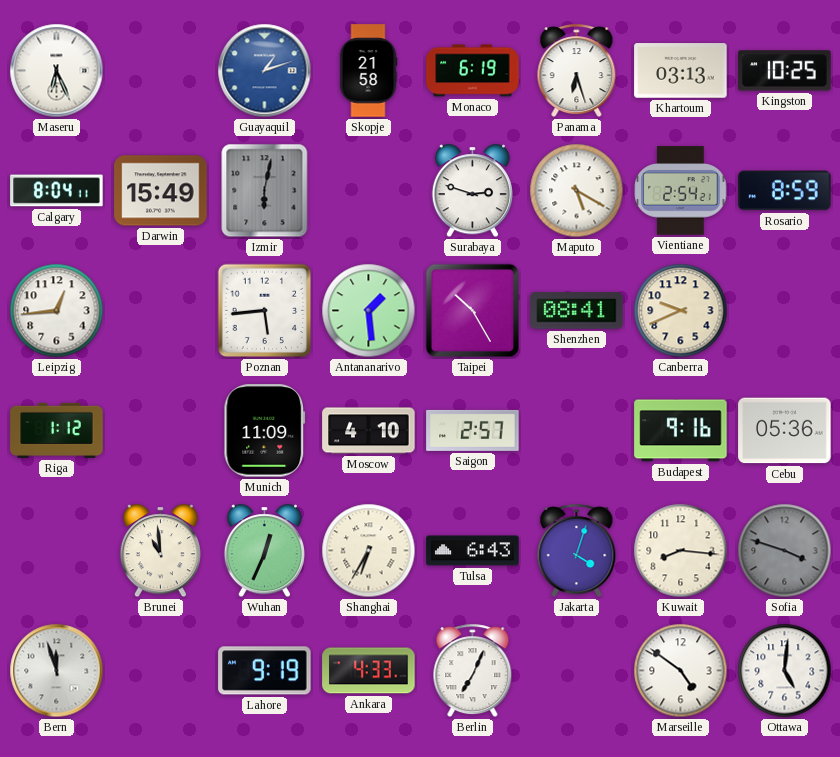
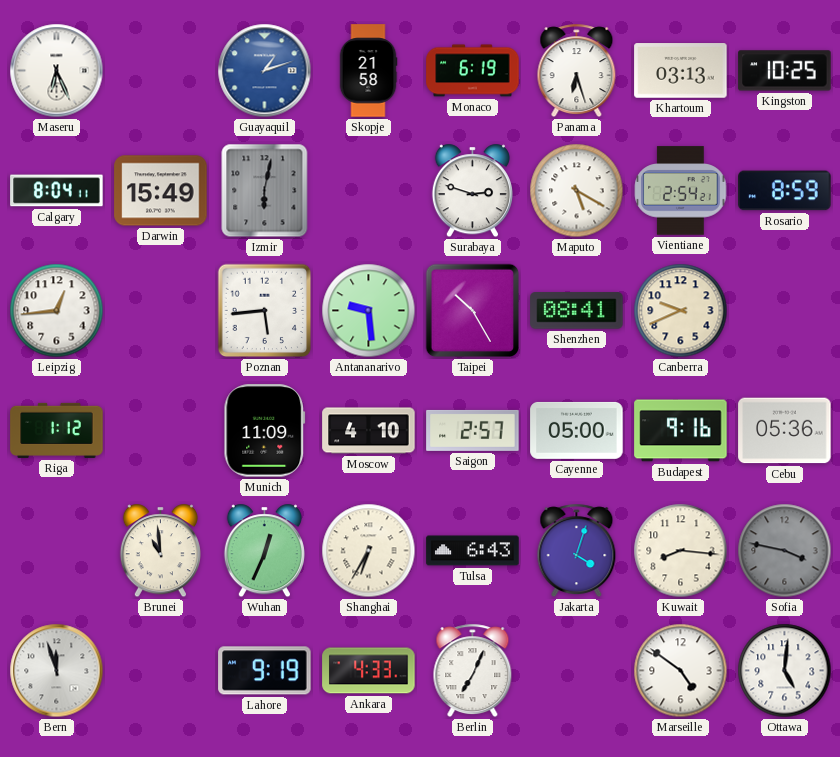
Antananarivo: 1:29 -> 9:29
Cayenne: none -> 05:00
Sofia: 3:48 -> 3:47
